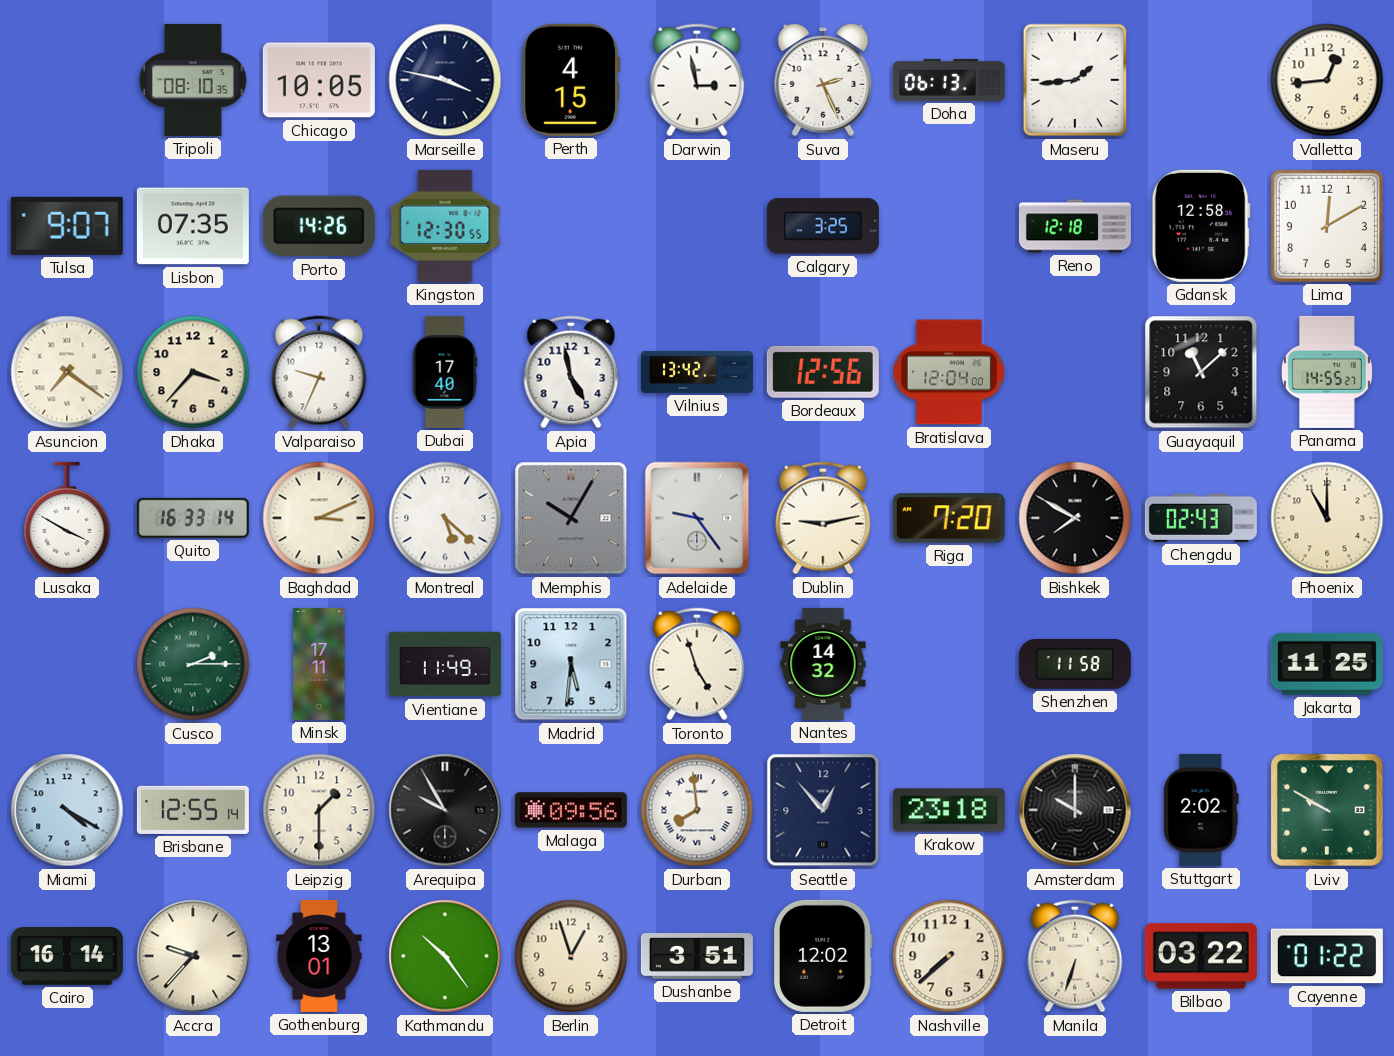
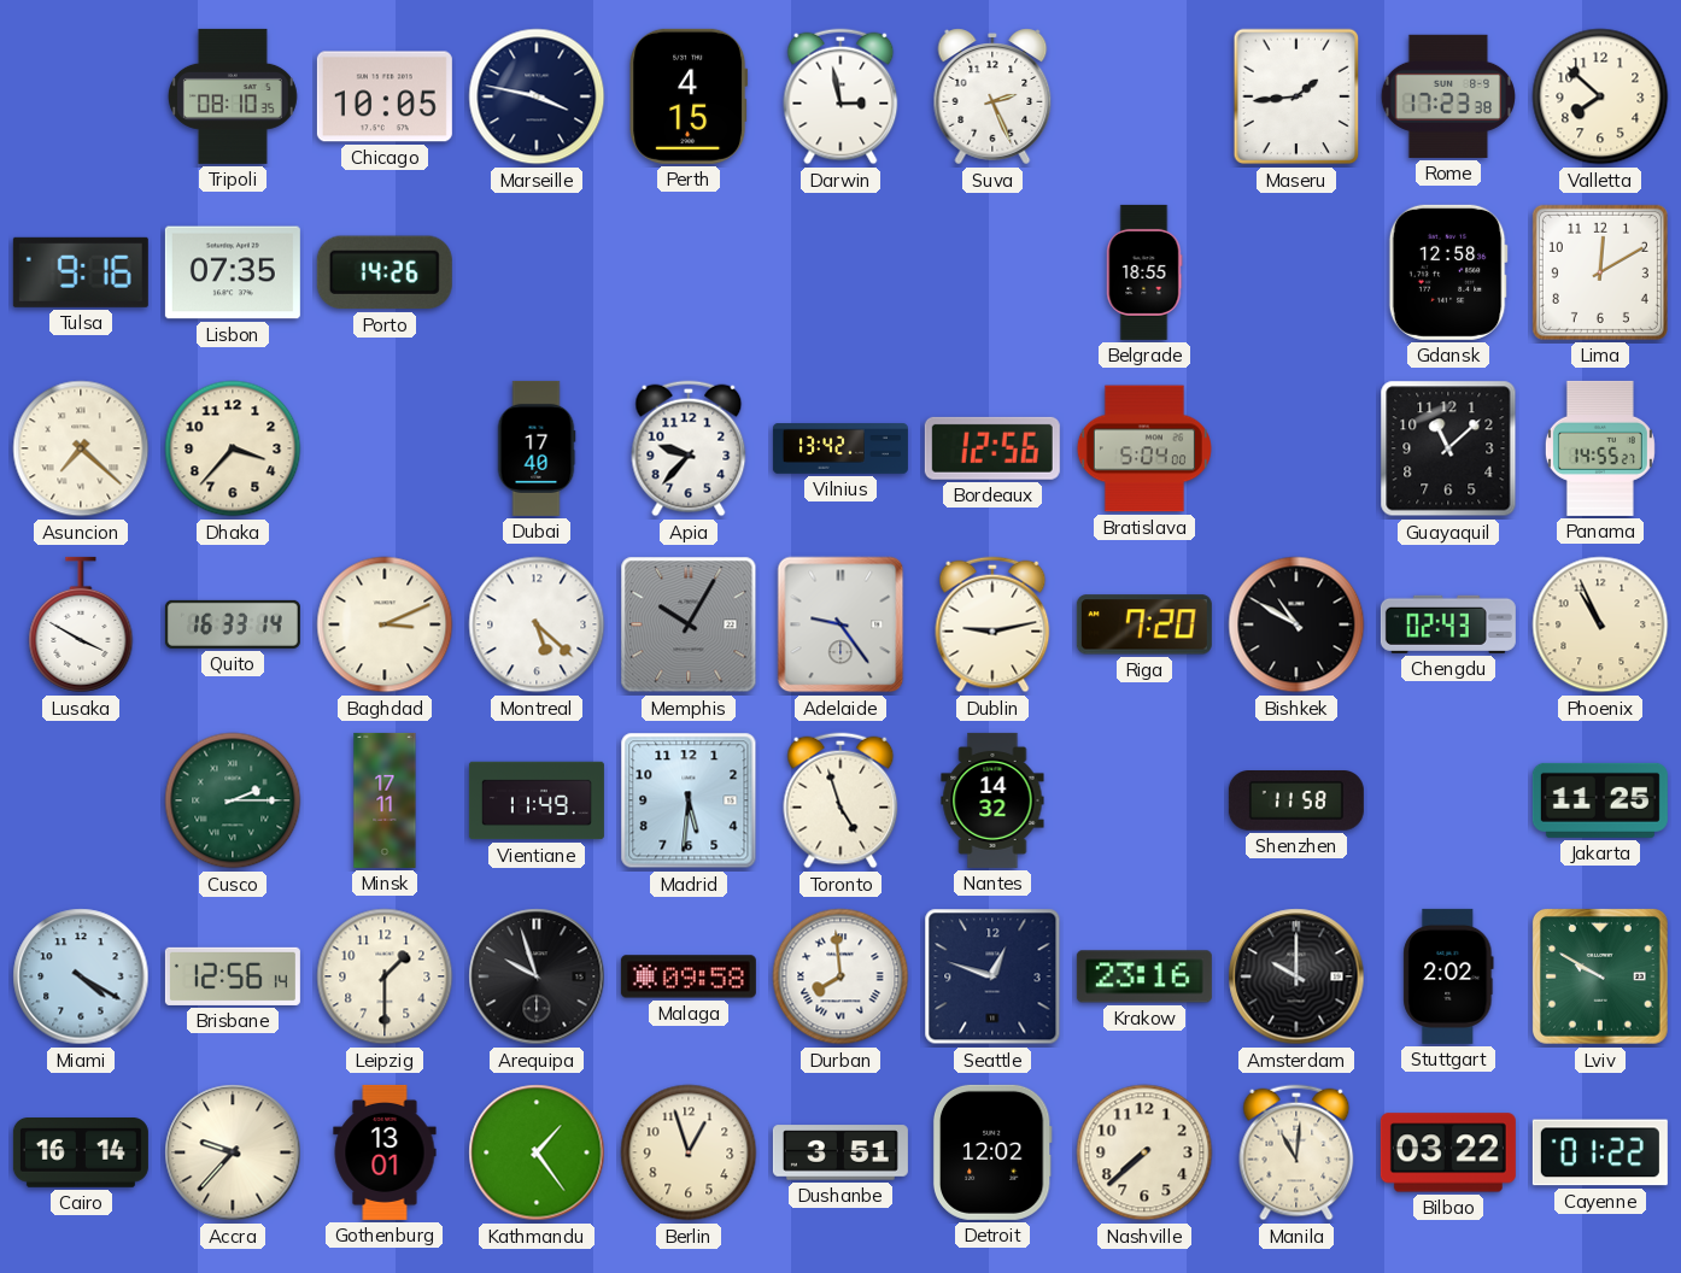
Doha: 06:13 -> none
Rome: none -> 17:23
Valletta: 12:44 -> 7:52
Tulsa: 9:07 -> 9:16
Kingston: 12:30 -> none
Calgary: 3:25 -> none
Belgrade: none -> 18:55
Reno: 12:18 -> none
Asuncion: 7:21 -> 7:22
Valparaiso: 9:34 -> none
Apia: 4:58 -> 9:37
Bratislava: 12:04 -> 5:04
Bishkek: 7:50 -> 10:50
Phoenix: 11:00 -> 10:56
Brisbane: 12:55 -> 12:56
Arequipa: 9:55 -> 9:57
Malaga: 09:56 -> 09:58
Seattle: 12:53 -> 12:48
Krakow: 23:18 -> 23:16
Kathmandu: 10:24 -> 1:24
Manila: 6:33 -> 11:01
